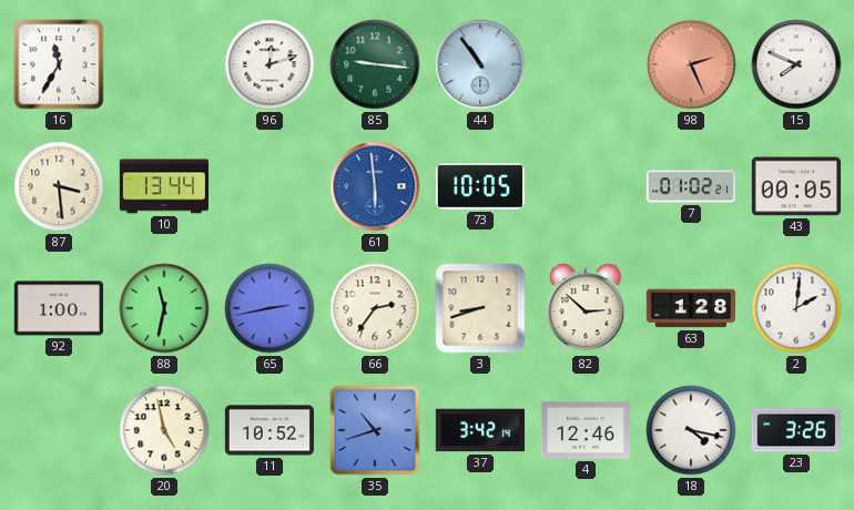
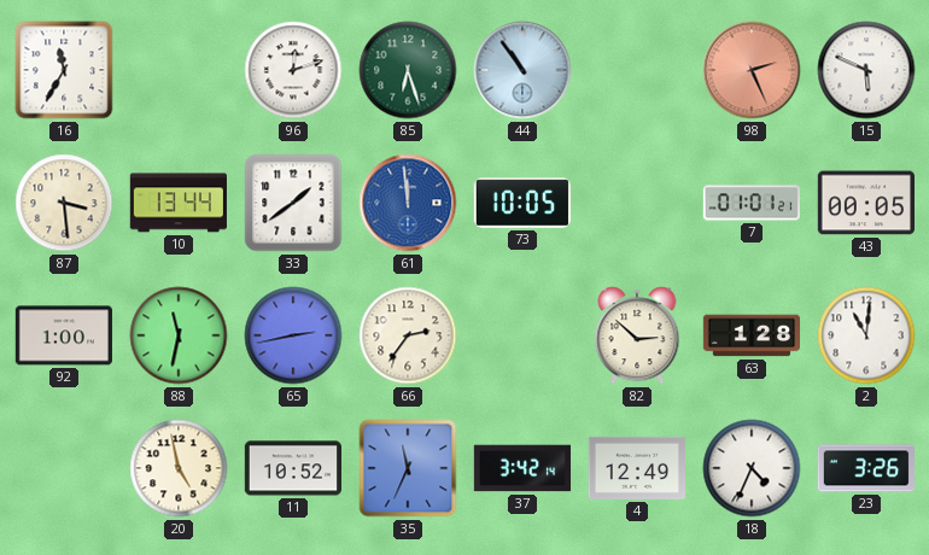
85: 9:16 -> 6:27
15: 7:49 -> 5:49
33: none -> 1:39
61: 5:59 -> 11:59
7: 01:02 -> 01:01
3: 8:42 -> none
2: 2:01 -> 11:01
35: 10:42 -> 11:34
4: 12:46 -> 12:49
18: 4:17 -> 4:34
